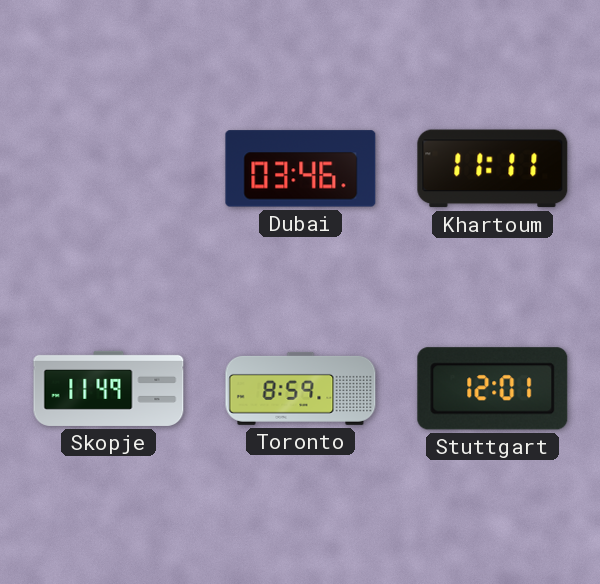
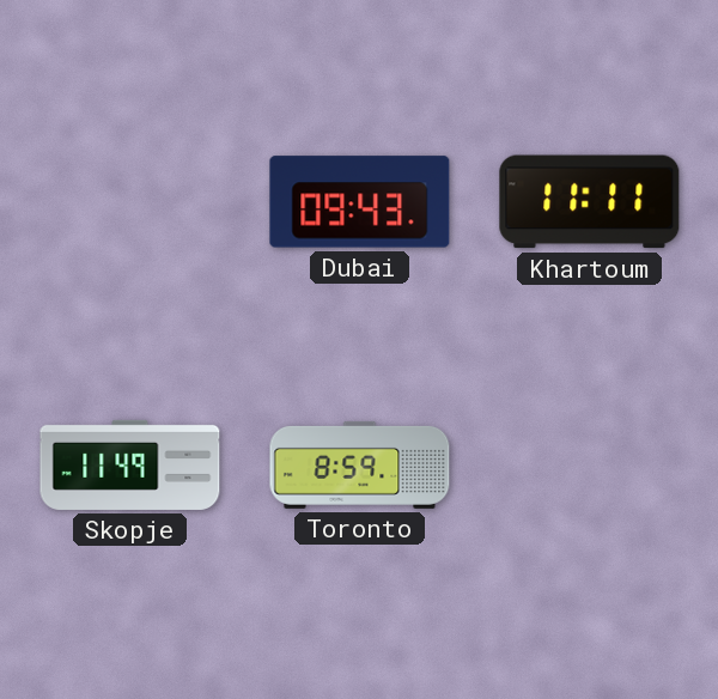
Dubai: 03:46 -> 09:43
Stuttgart: 12:01 -> none
